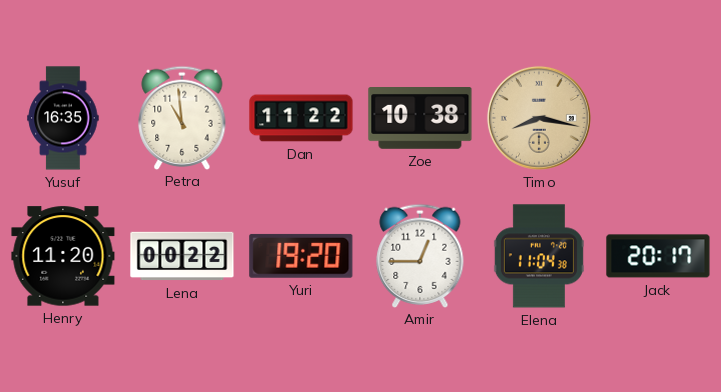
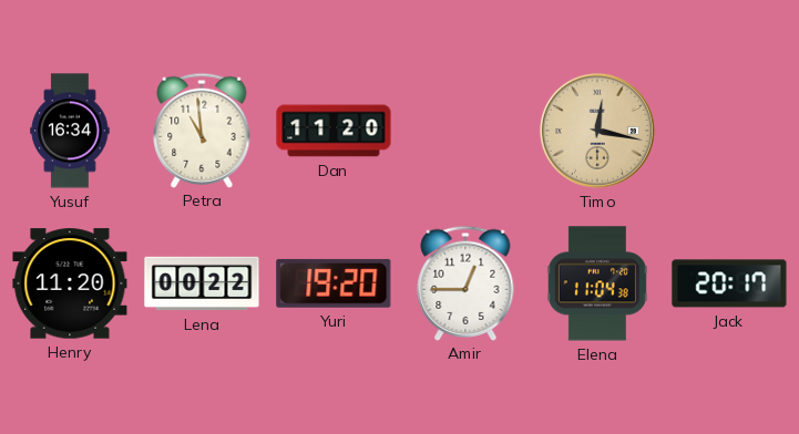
Yusuf: 16:35 -> 16:34
Dan: 11:22 -> 11:20
Zoe: 10:38 -> none
Timo: 8:17 -> 12:17
